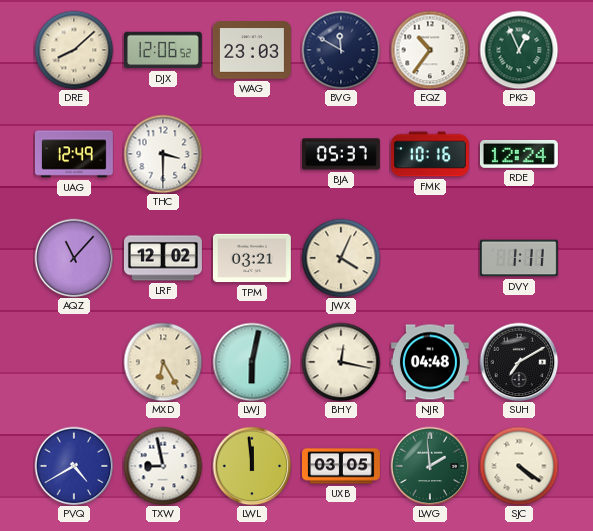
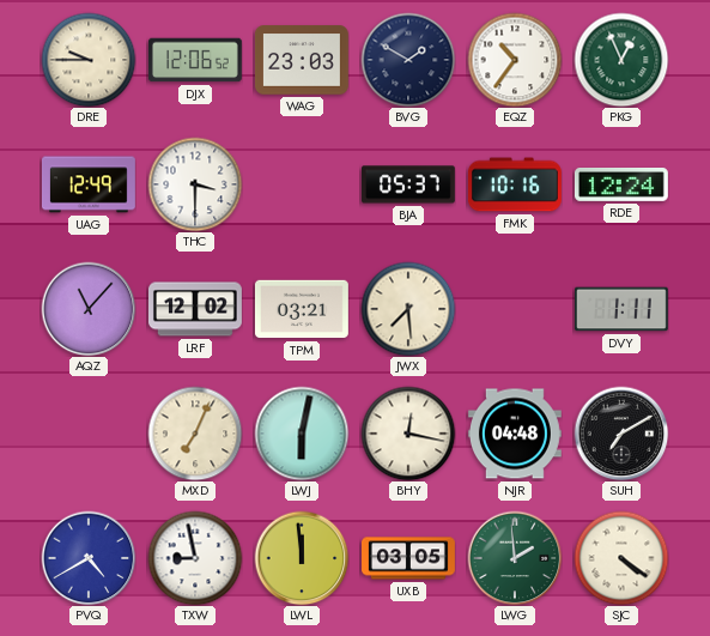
DRE: 8:08 -> 9:45
BVG: 11:50 -> 1:50
JWX: 4:04 -> 7:29
MXD: 6:25 -> 7:04
